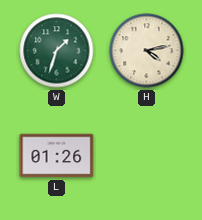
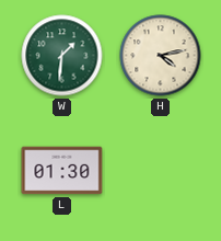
W: 1:33 -> 1:31
L: 01:26 -> 01:30
